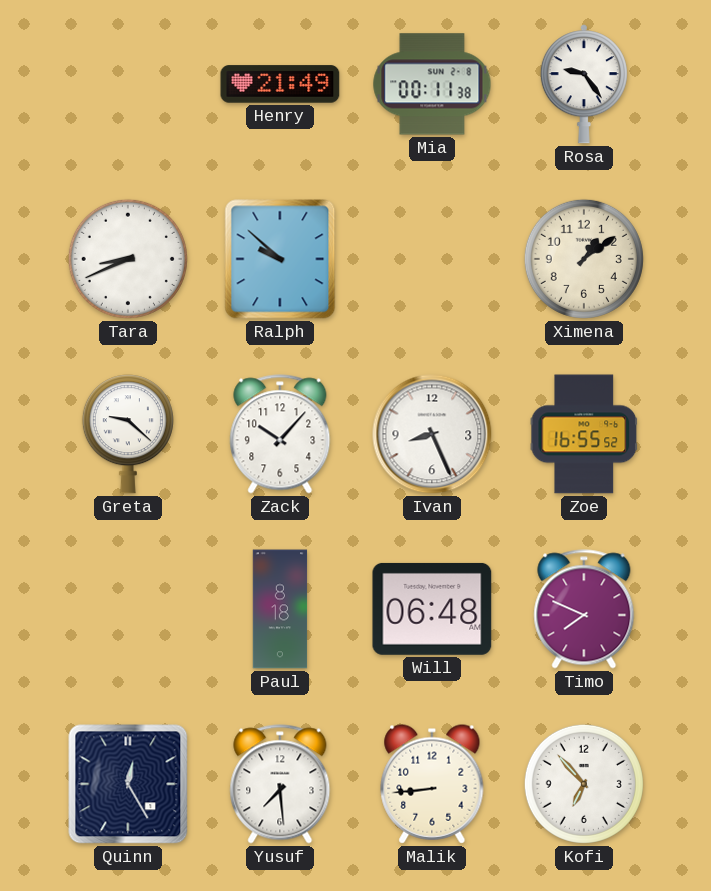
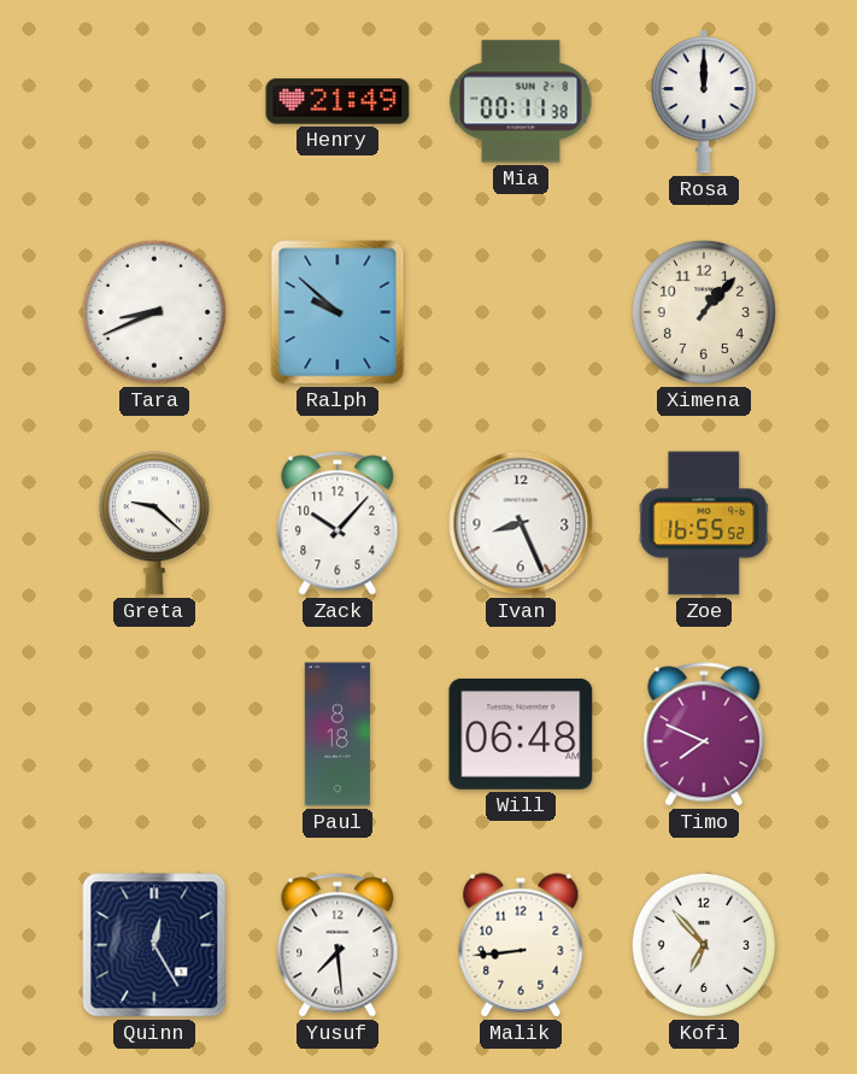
Rosa: 9:24 -> 12:00
Ximena: 1:09 -> 1:07
